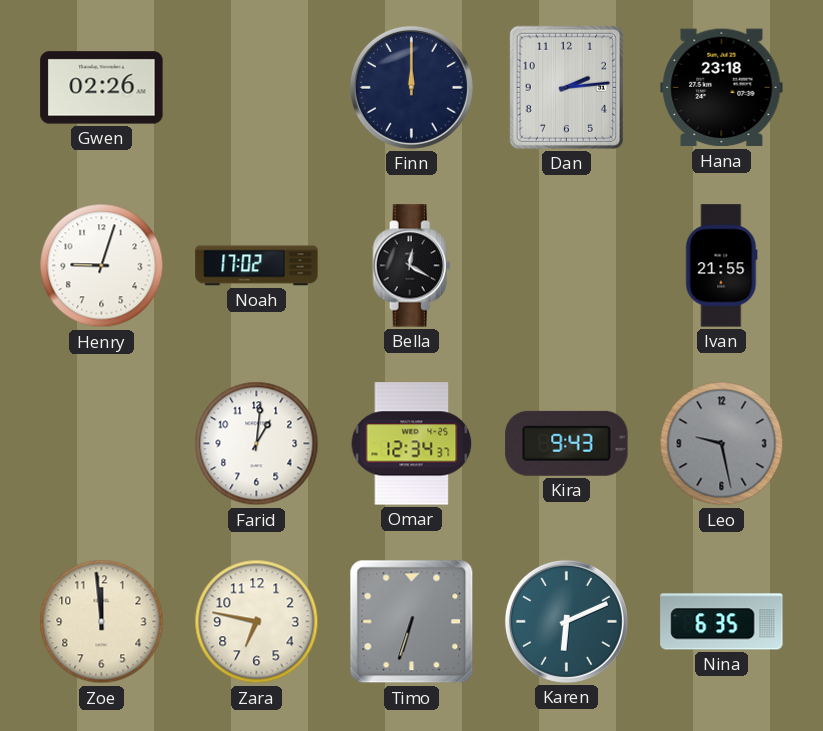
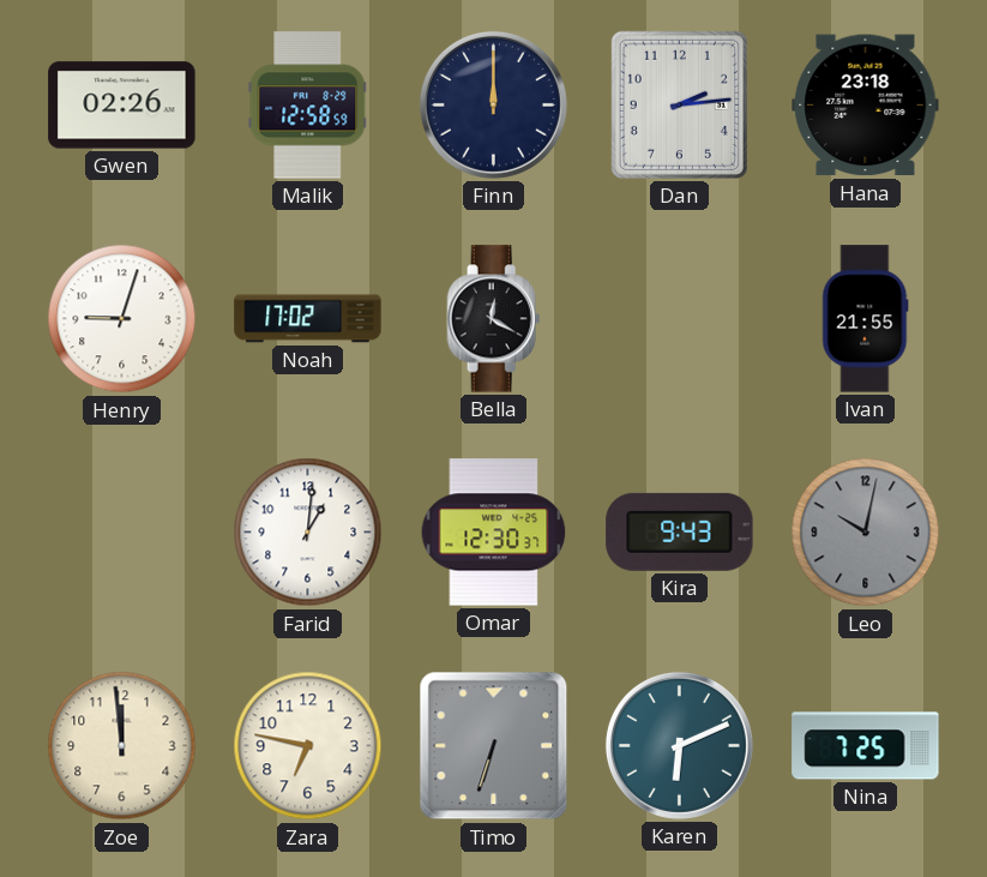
Malik: none -> 12:58
Omar: 12:34 -> 12:30
Leo: 9:28 -> 10:02
Nina: 6:35 -> 7:25
